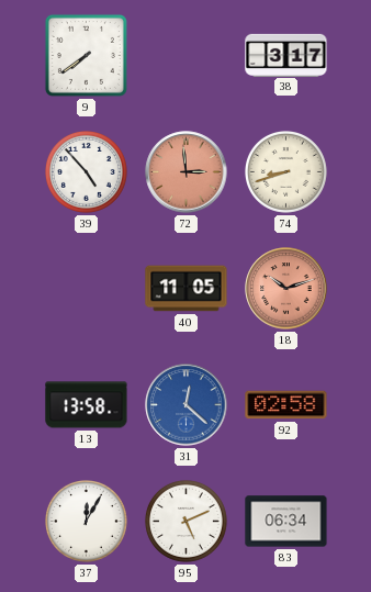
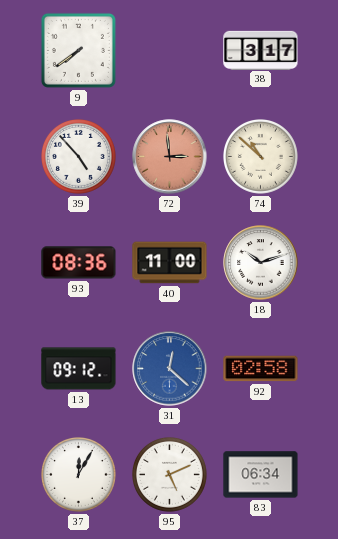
74: 8:42 -> 10:52
93: none -> 08:36
40: 11:05 -> 11:00
18 dial: salmon -> white
13: 13:58 -> 09:12
